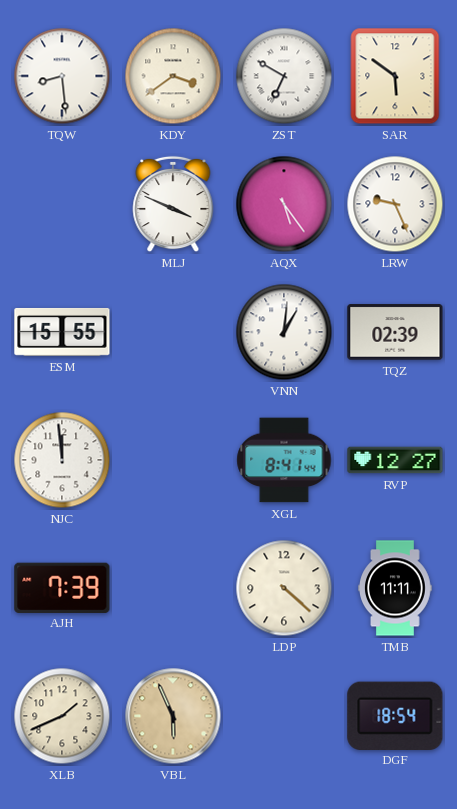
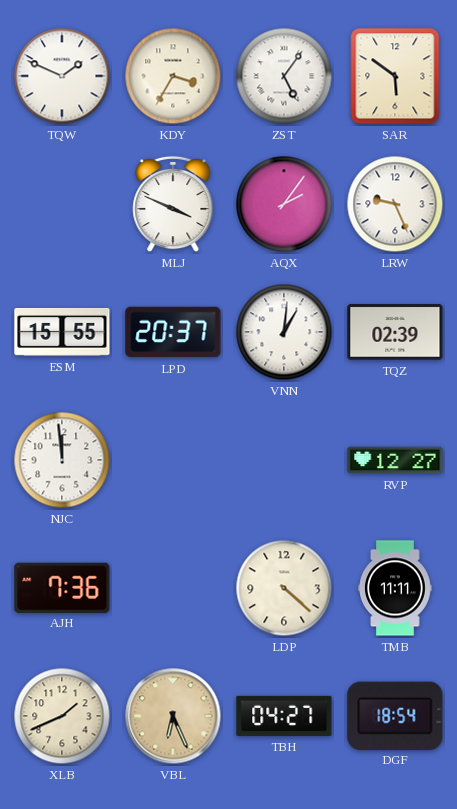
TQW: 8:29 -> 1:49
KDY: 3:39 -> 3:35
ZST: 6:50 -> 5:06
AQX: 5:24 -> 2:06
LPD: none -> 20:37
XGL: 8:41 -> none
AJH: 7:39 -> 7:36
VBL: 5:56 -> 6:26
TBH: none -> 04:27
